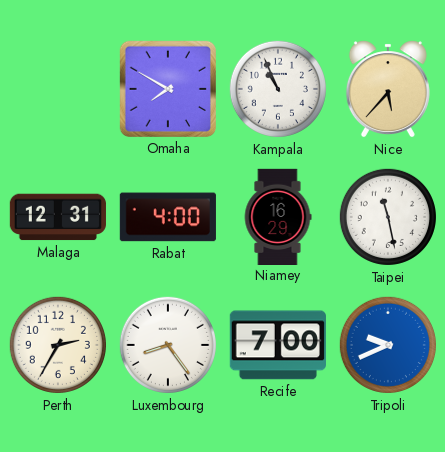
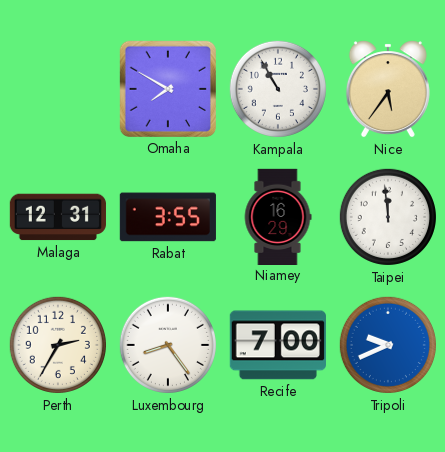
Kampala: 10:56 -> 10:55
Nice: 5:37 -> 5:36
Rabat: 4:00 -> 3:55
Taipei: 11:28 -> 11:59
